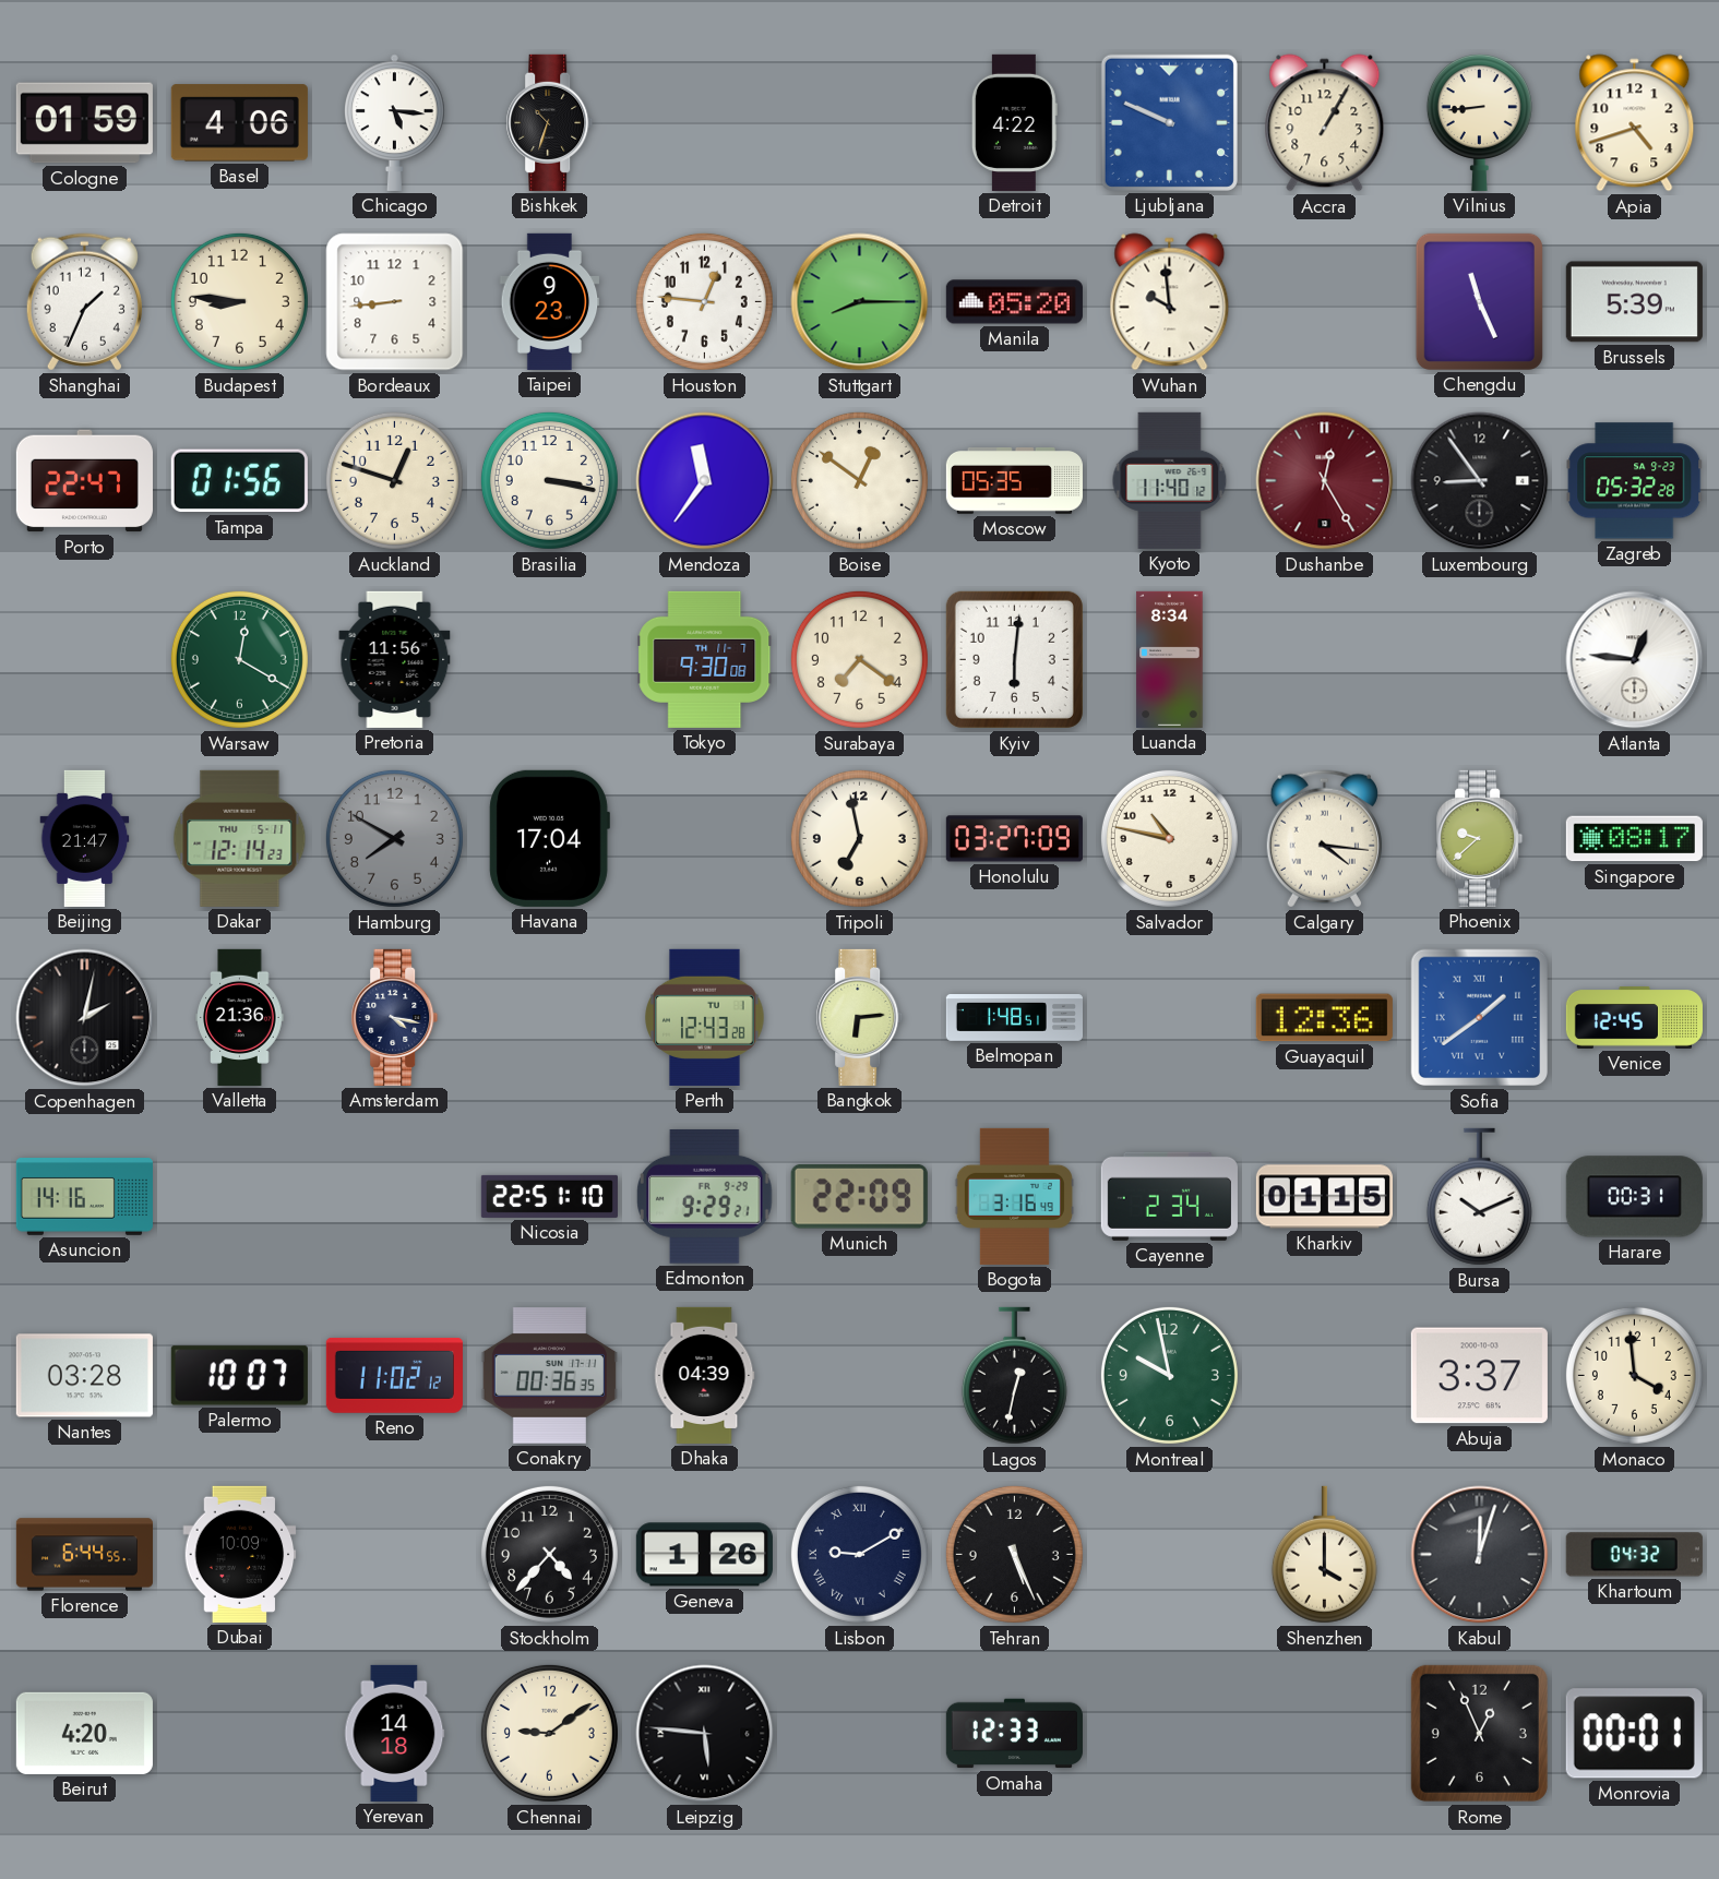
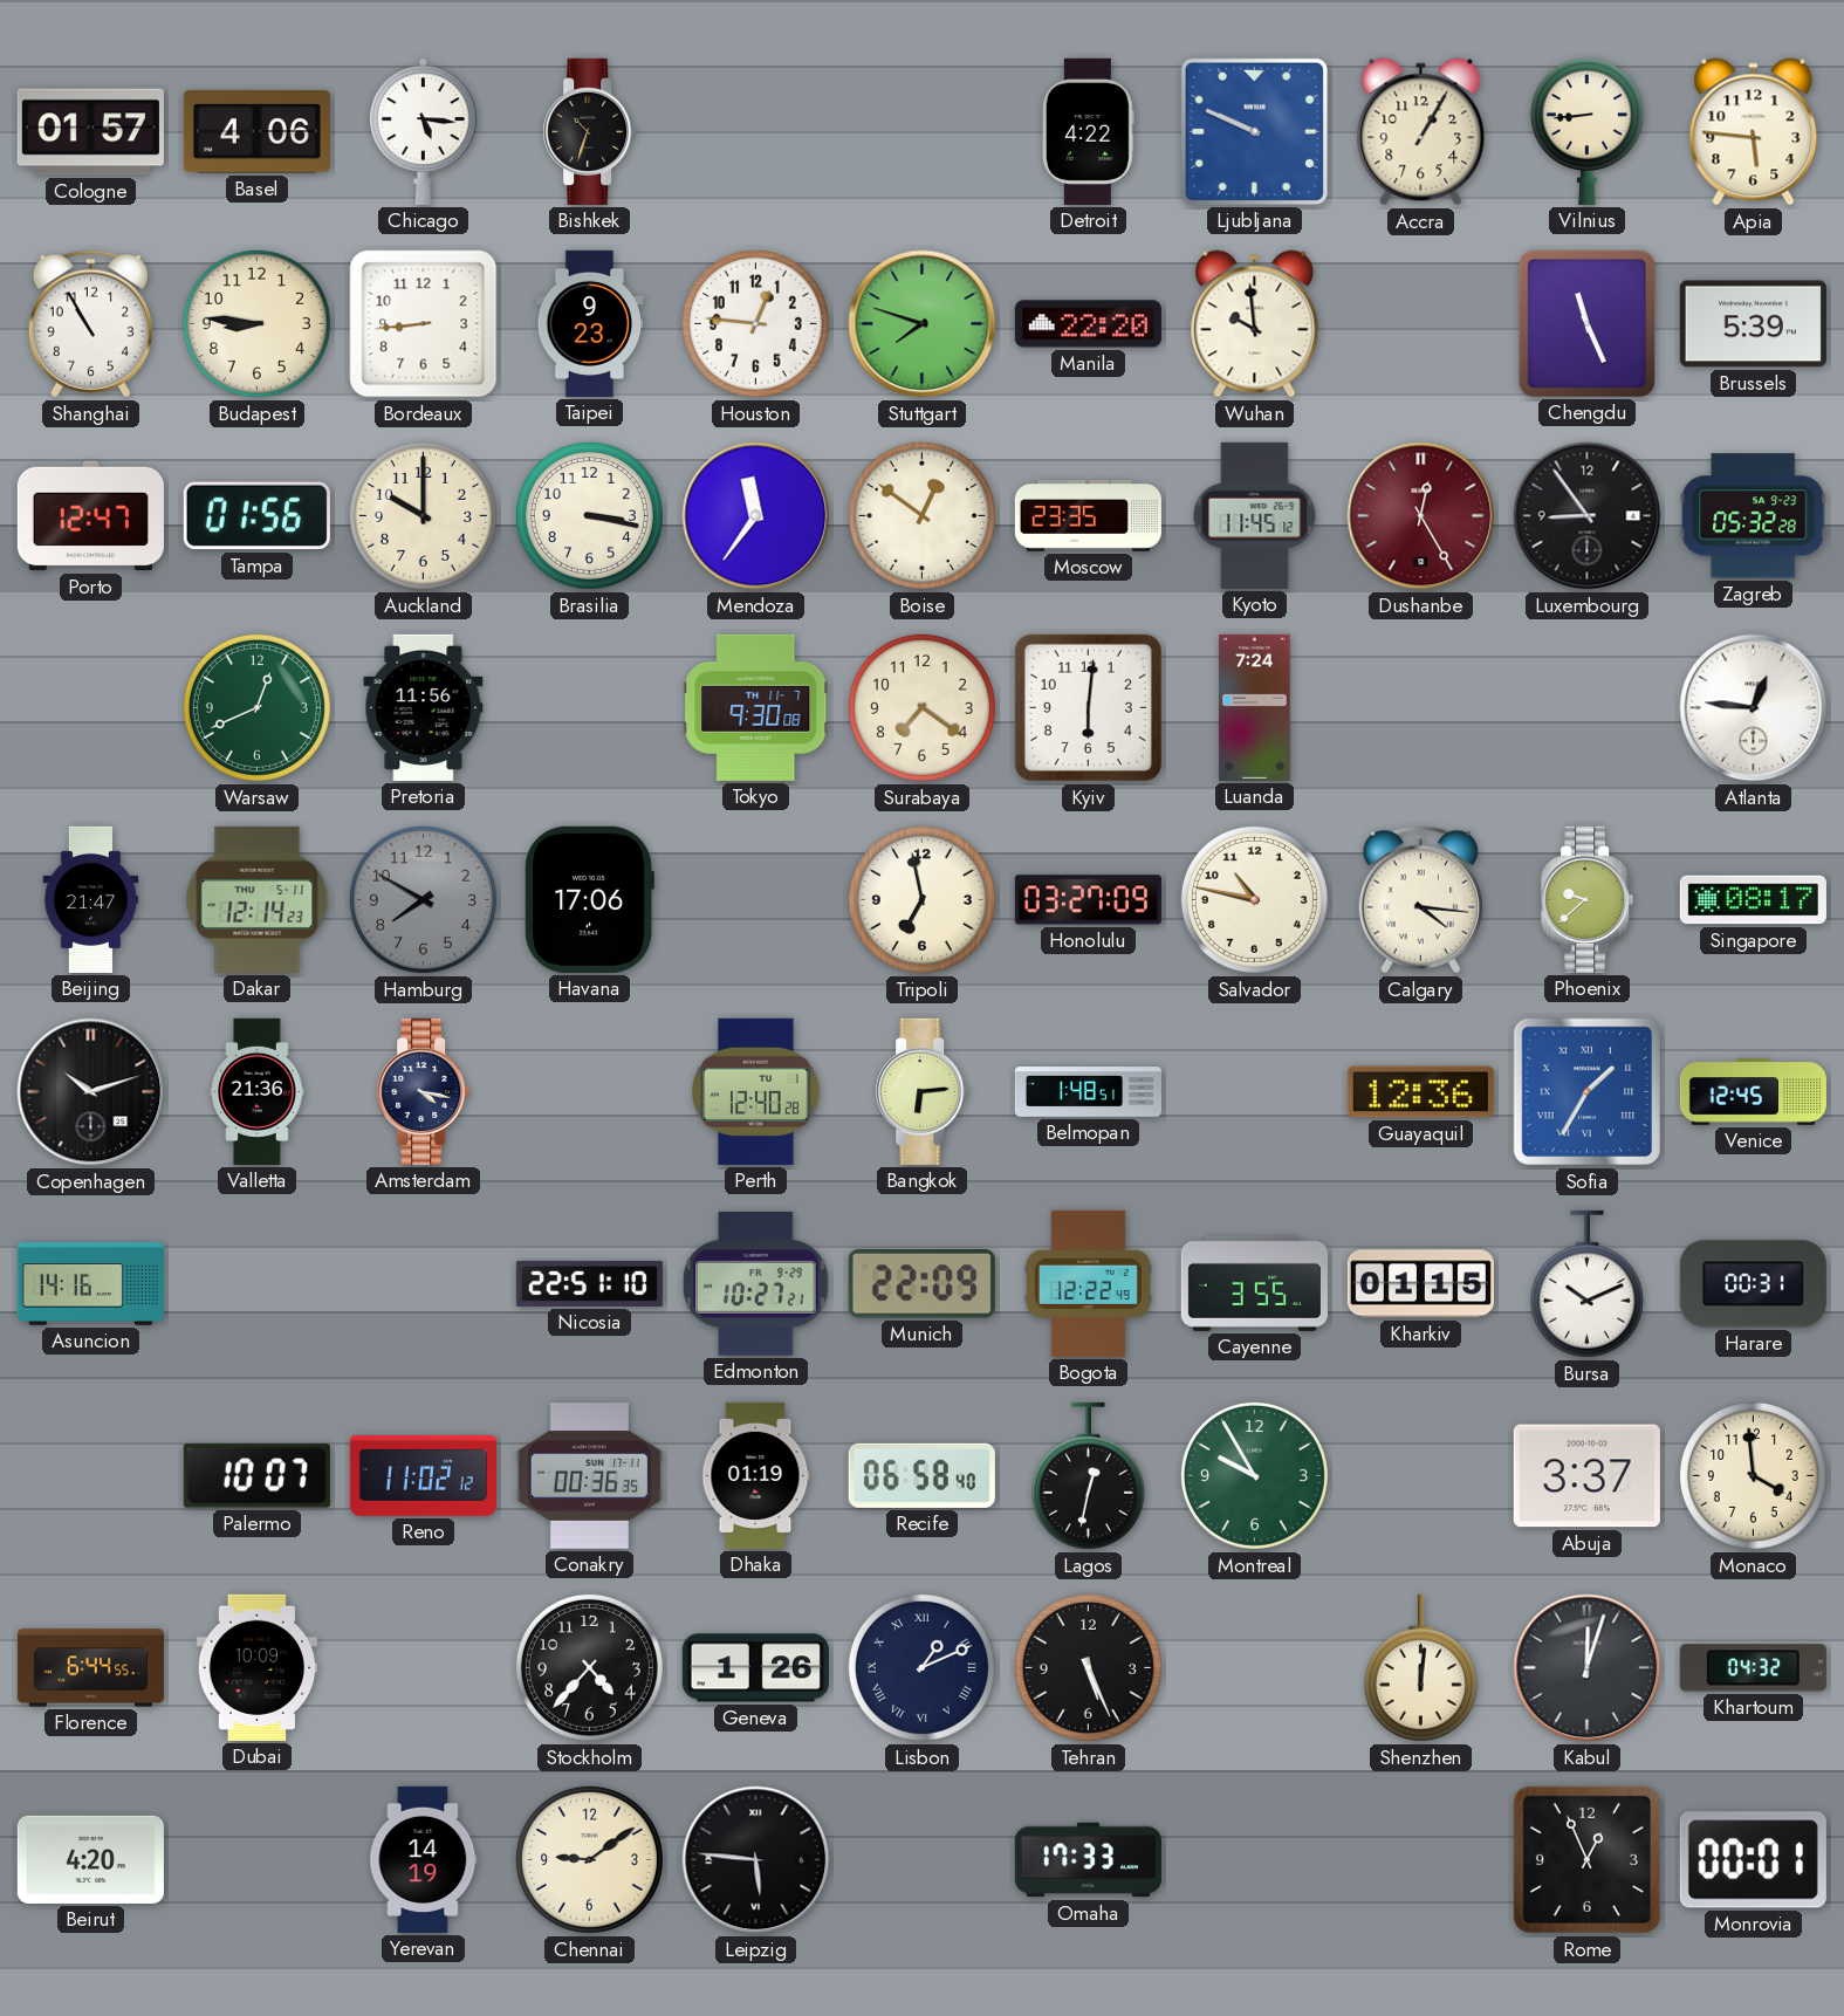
Cologne: 01:59 -> 01:57
Apia: 4:42 -> 5:46
Shanghai: 1:34 -> 10:55
Stuttgart: 8:15 -> 7:48
Manila: 05:20 -> 22:20
Porto: 22:47 -> 12:47
Auckland: 12:48 -> 10:00
Moscow: 05:35 -> 23:35
Kyoto: 11:40 -> 11:45
Warsaw: 12:20 -> 12:41
Luanda: 8:34 -> 7:24
Havana: 17:04 -> 17:06
Copenhagen: 2:02 -> 10:12
Perth: 12:43 -> 12:40
Sofia: 1:39 -> 1:35
Edmonton: 9:29 -> 10:27
Bogota: 3:16 -> 12:22
Cayenne: 2:34 -> 3:55
Nantes: 03:28 -> none
Dhaka: 04:39 -> 01:19
Recife: none -> 06:58
Montreal: 9:58 -> 9:55
Lisbon: 9:10 -> 1:11
Shenzhen: 4:00 -> 12:01
Yerevan: 14:18 -> 14:19
Omaha: 12:33 -> 17:33
